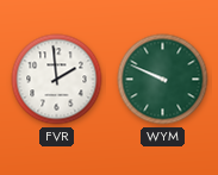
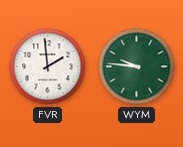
WYM: 9:49 -> 9:46
